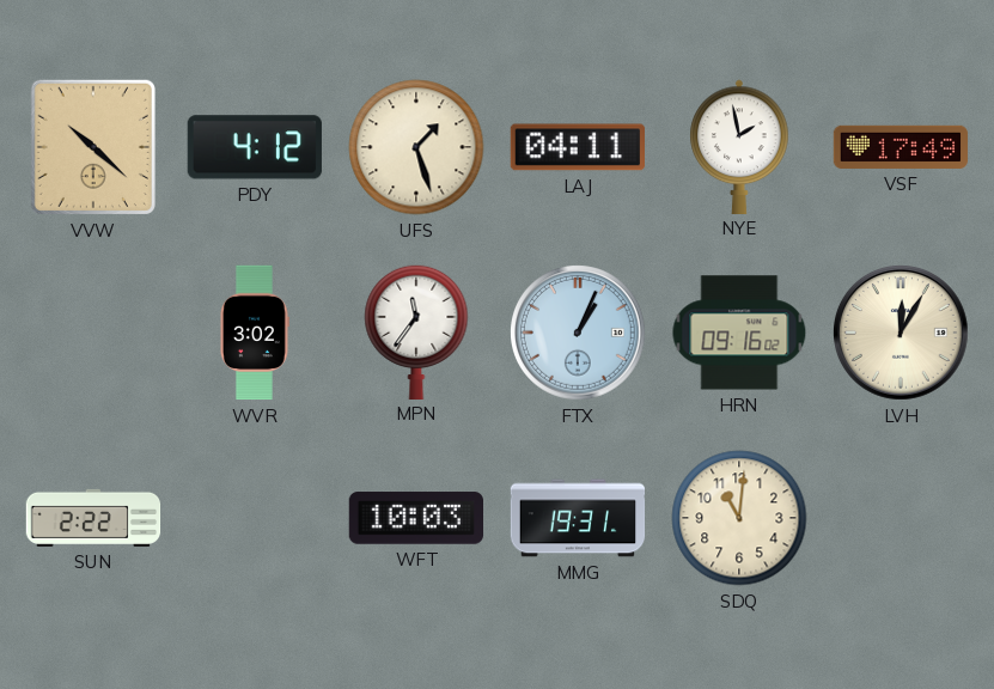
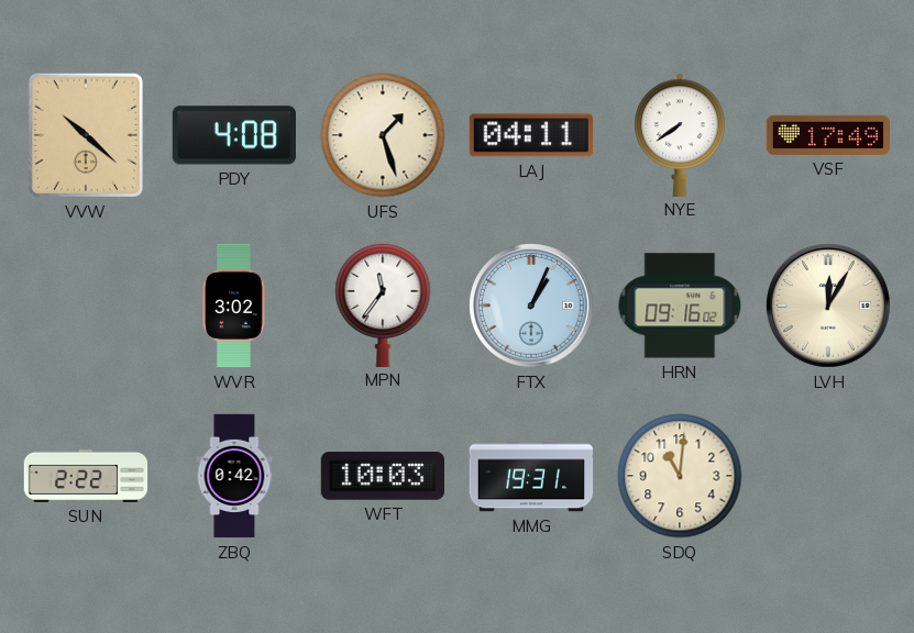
PDY: 4:12 -> 4:08
NYE: 1:58 -> 7:39
ZBQ: none -> 0:42
